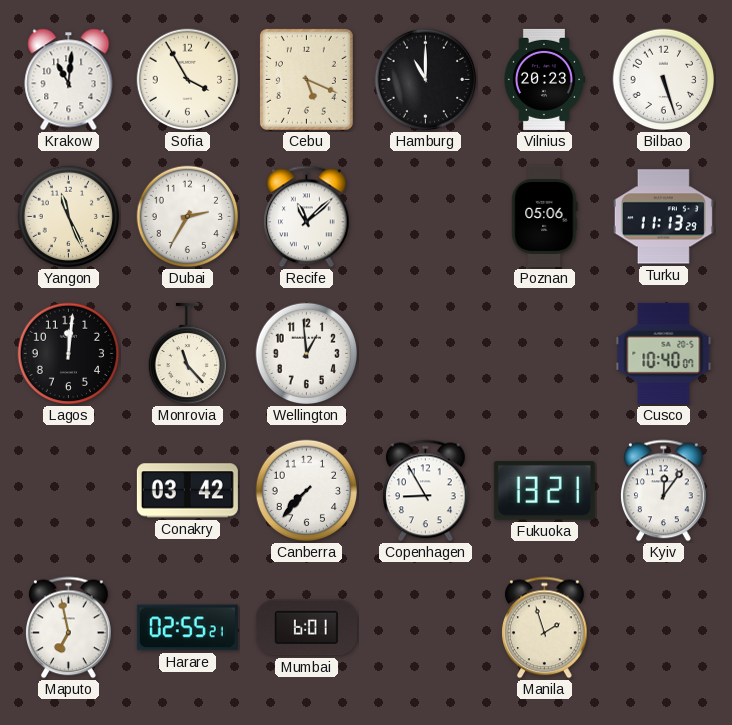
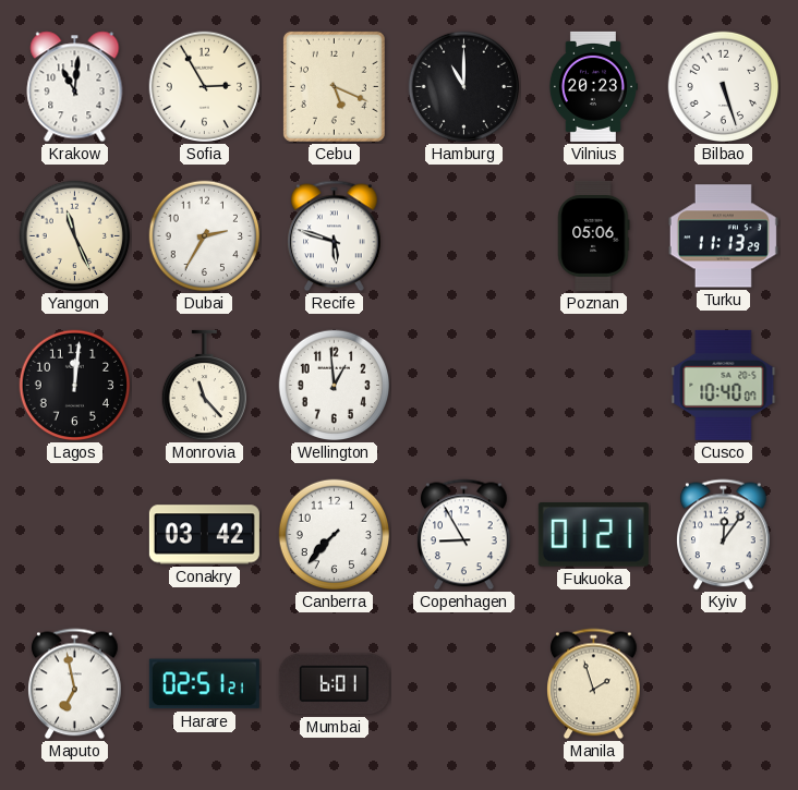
Sofia: 3:55 -> 2:55
Recife: 11:08 -> 5:48
Fukuoka: 13:21 -> 01:21
Harare: 02:55 -> 02:51
